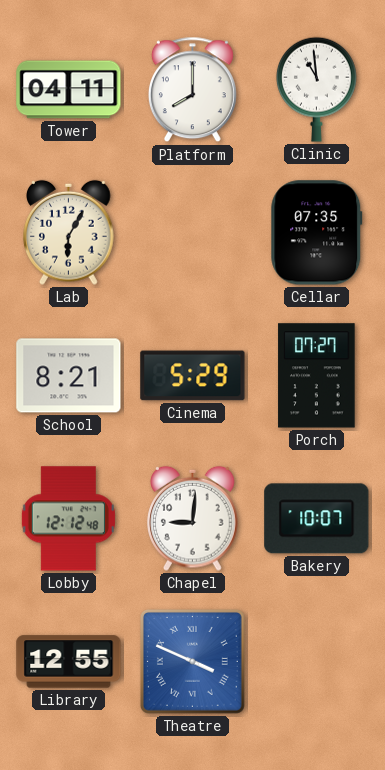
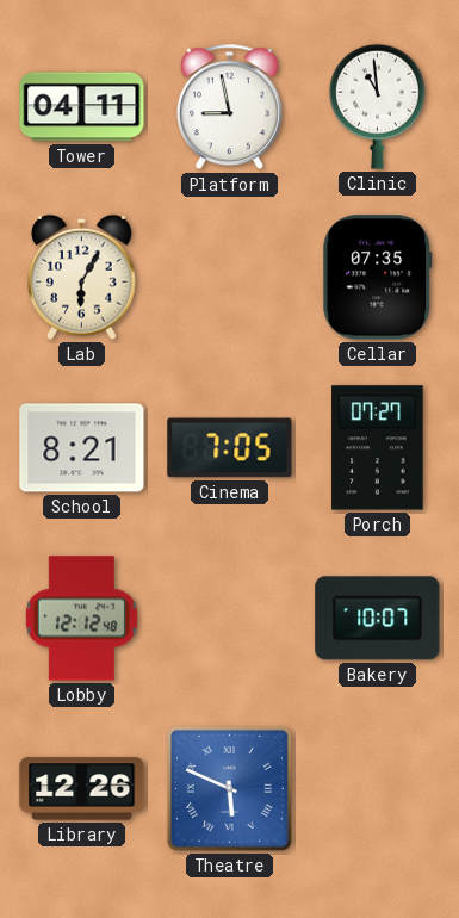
Platform: 8:00 -> 8:58
Cinema: 5:29 -> 7:05
Chapel: 9:01 -> none
Library: 12:55 -> 12:26
Theatre: 3:49 -> 5:49
